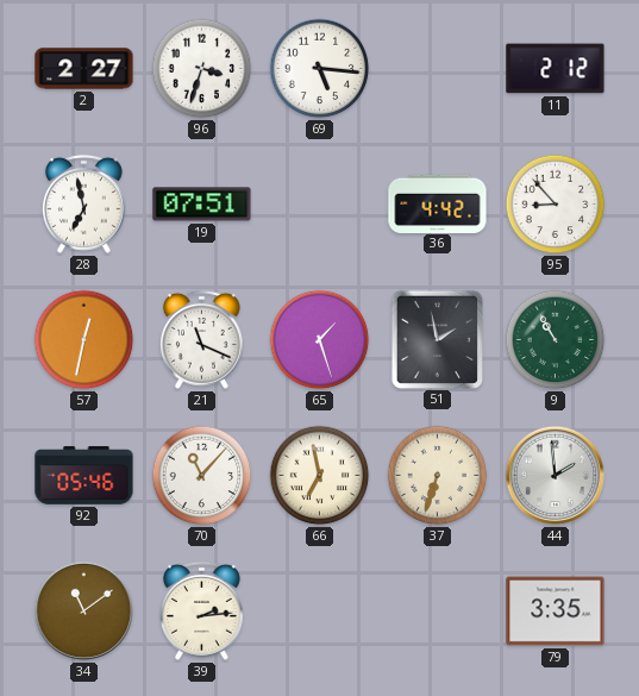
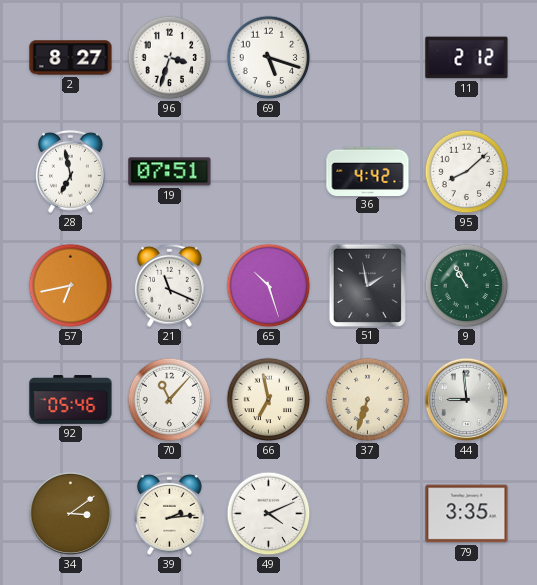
2: 2:27 -> 8:27
69: 5:16 -> 5:18
95: 8:53 -> 8:08
57: 12:32 -> 6:43
65: 1:27 -> 10:27
44: 1:59 -> 8:59
34: 11:09 -> 3:09
49: none -> 4:11
